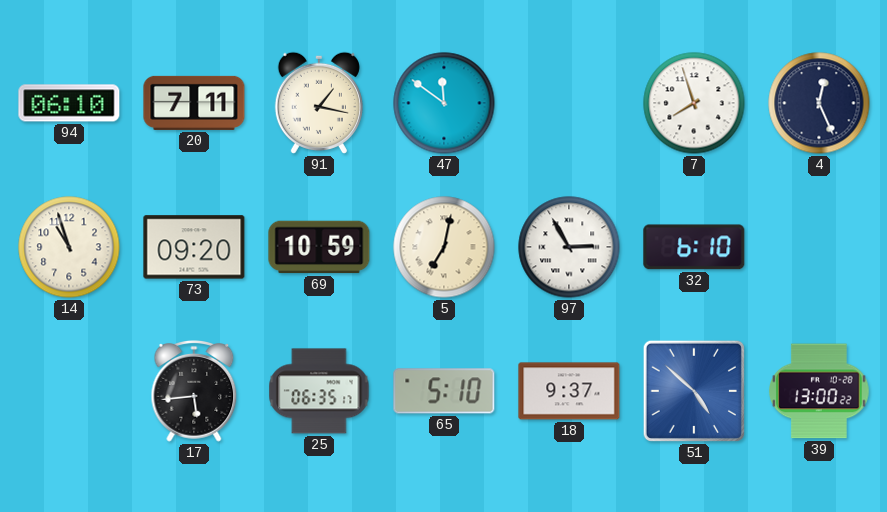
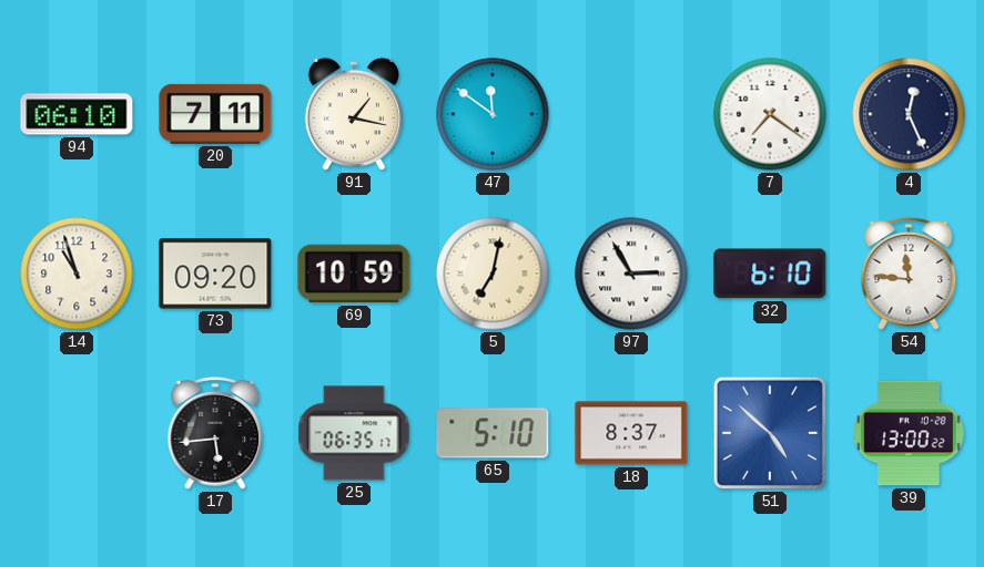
7: 7:57 -> 7:21
54: none -> 11:46
18: 9:37 -> 8:37
